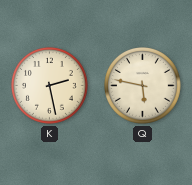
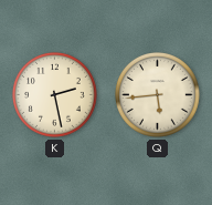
Q: 5:47 -> 5:44
